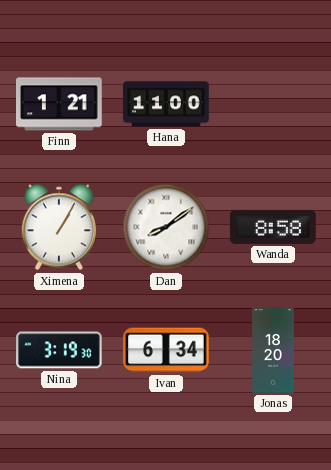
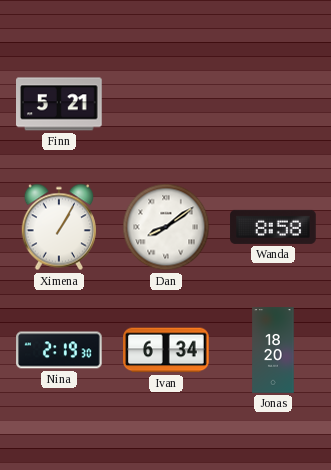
Finn: 1:21 -> 5:21
Hana: 11:00 -> none
Nina: 3:19 -> 2:19
